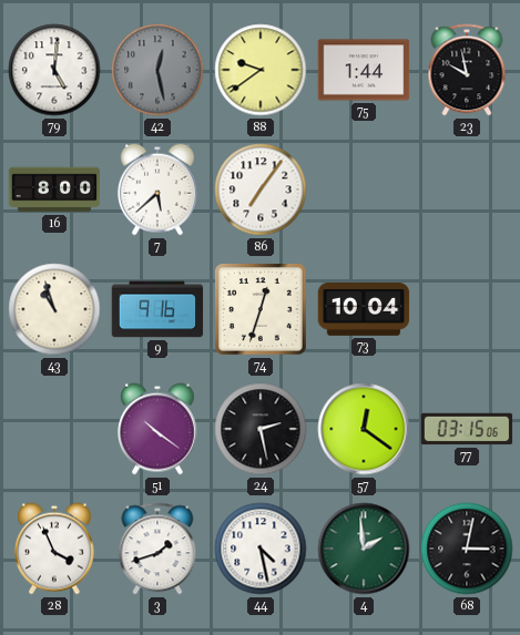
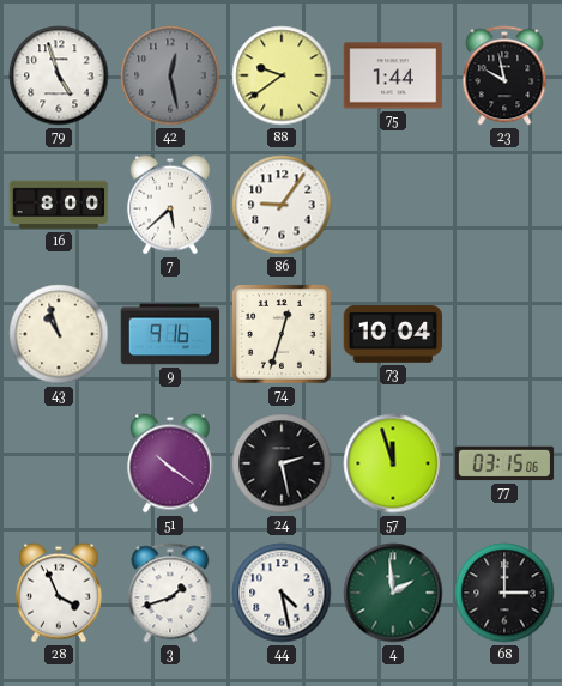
79: 5:01 -> 4:57
86: 7:06 -> 9:06
57: 12:21 -> 11:57
68: 3:02 -> 3:00
